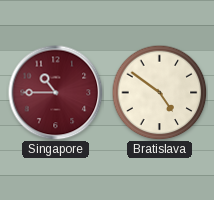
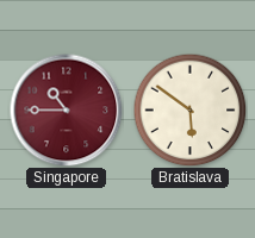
Bratislava: 4:51 -> 5:51
